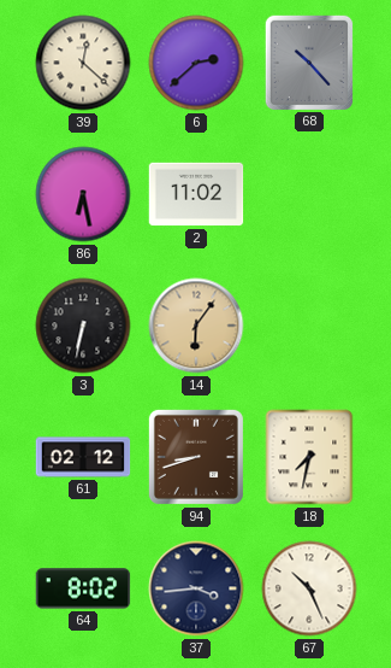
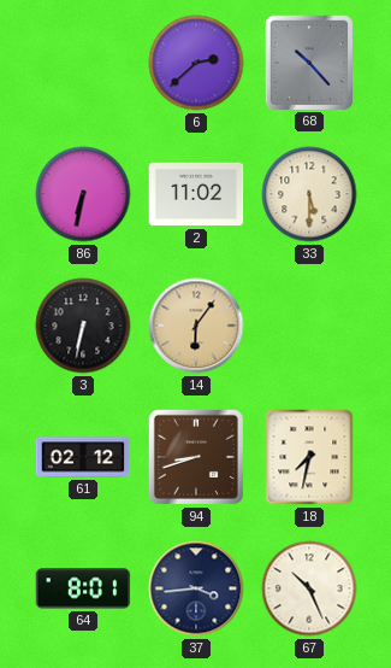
39: 12:22 -> none
86: 6:28 -> 6:32
33: none -> 5:30
64: 8:02 -> 8:01
